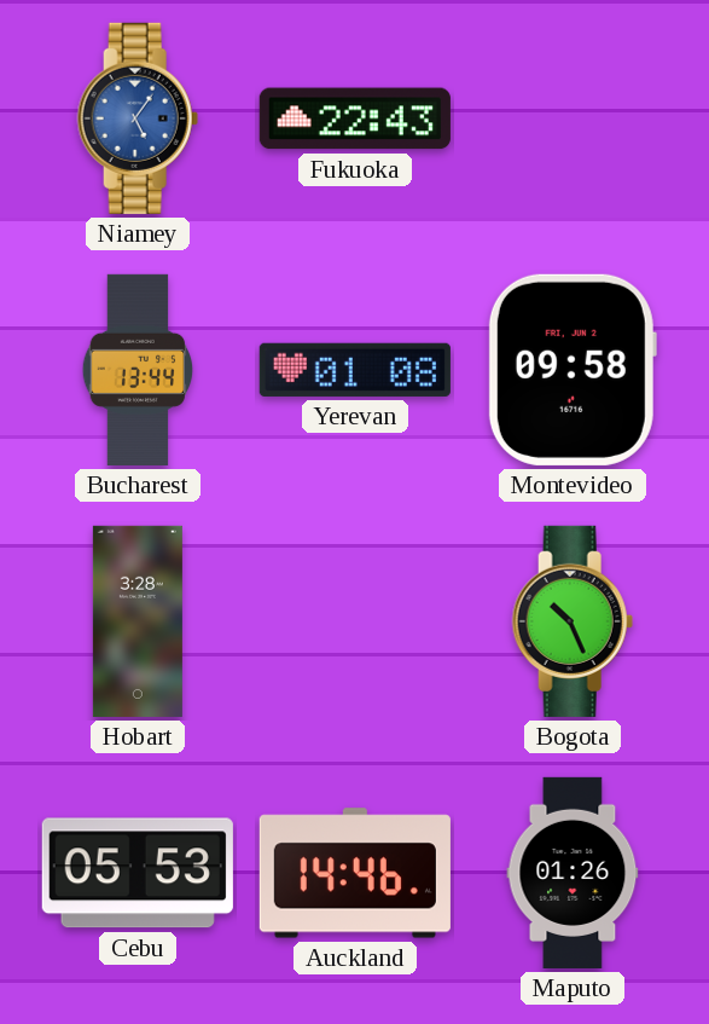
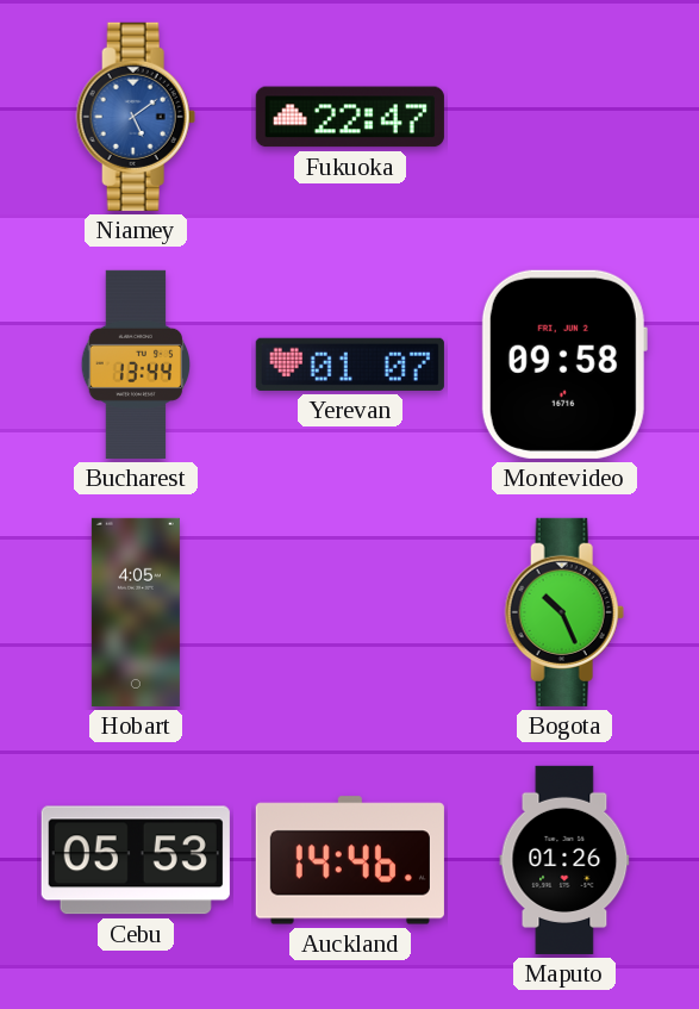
Niamey: 5:06 -> 5:09
Fukuoka: 22:43 -> 22:47
Yerevan: 01:08 -> 01:07
Hobart: 3:28 -> 4:05
